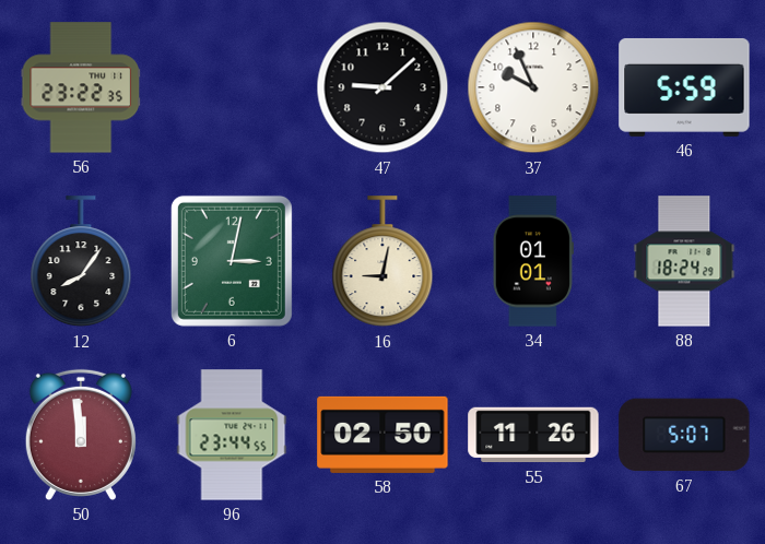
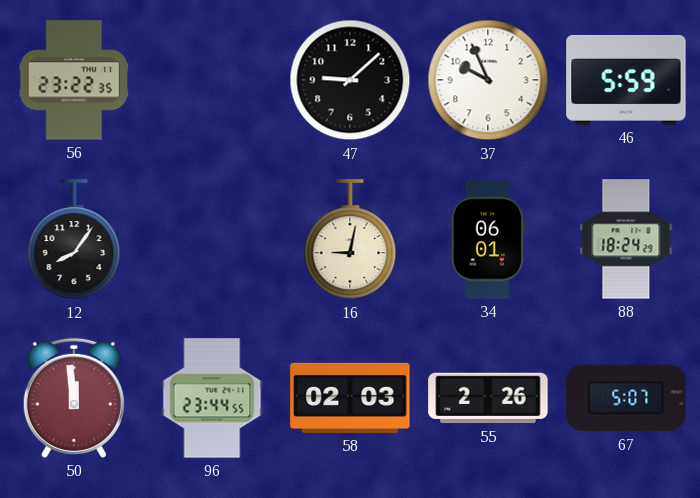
6: 3:02 -> none
34: 01:01 -> 06:01
58: 02:50 -> 02:03
55: 11:26 -> 2:26
